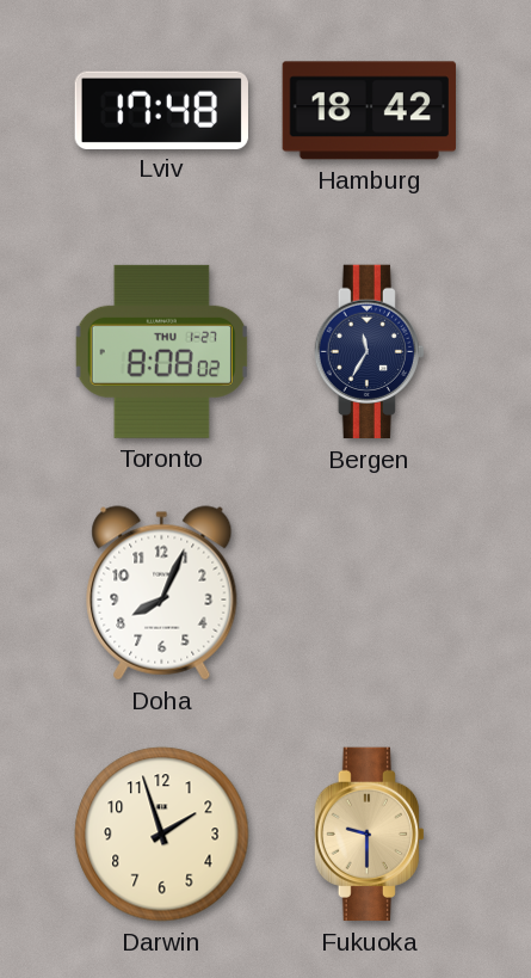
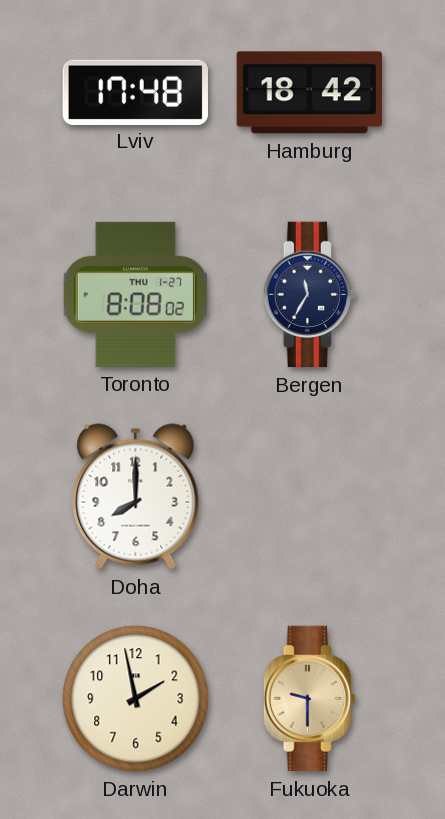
Doha: 8:04 -> 8:00
Darwin: 1:57 -> 1:58
